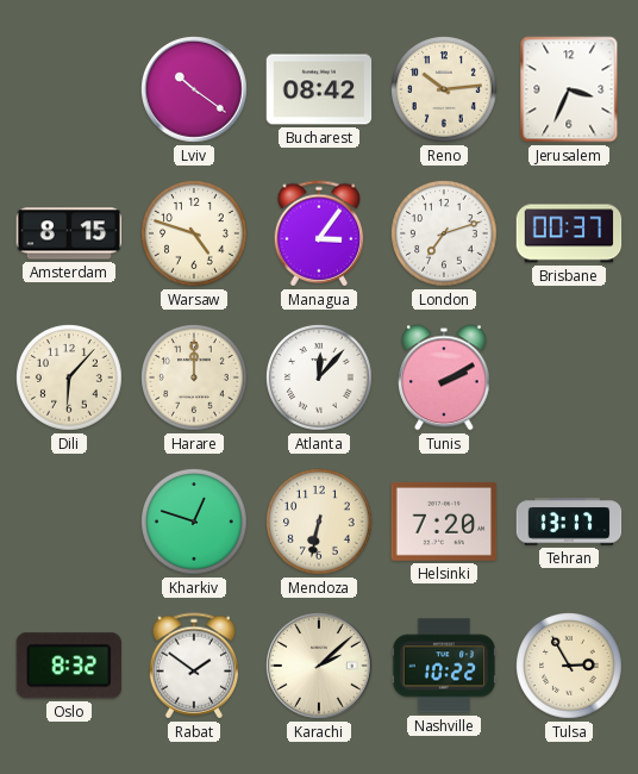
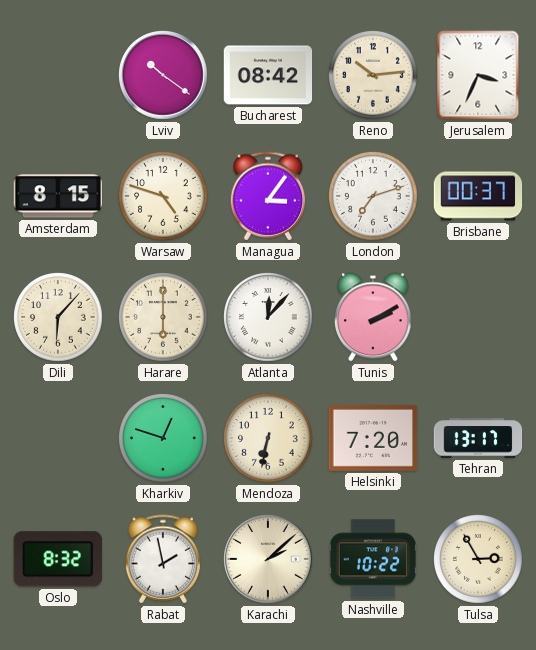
Harare: 12:00 -> 6:00
Rabat: 1:51 -> 1:58
